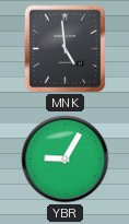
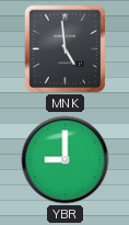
YBR: 9:05 -> 9:00
